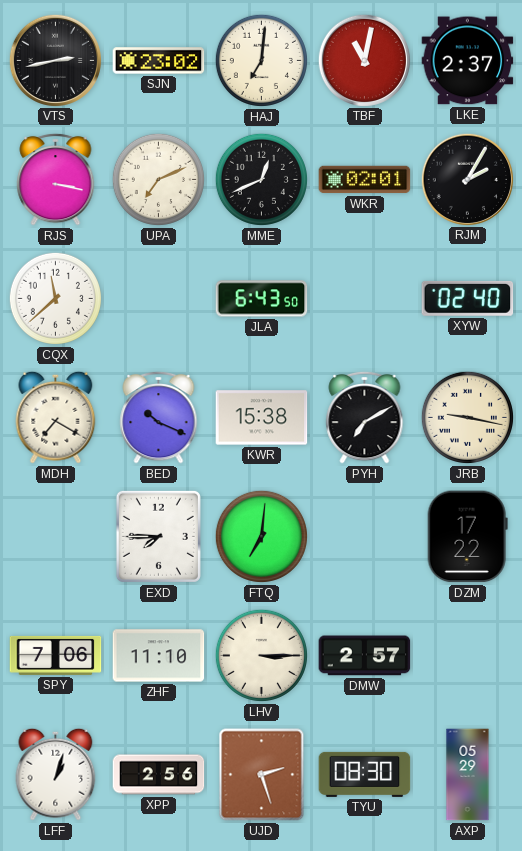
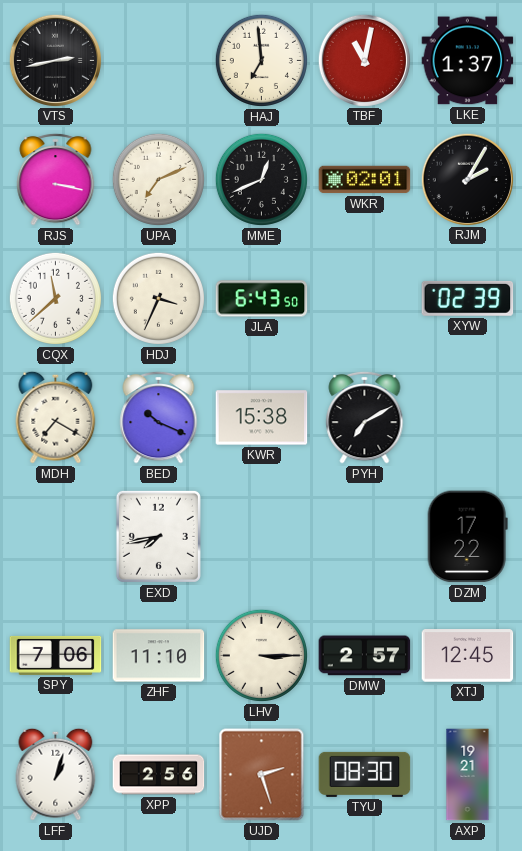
SJN: 23:02 -> none
HAJ: 7:01 -> 6:59
LKE: 2:37 -> 1:37
HDJ: none -> 3:34
XYW: 02:40 -> 02:39
JRB: 9:17 -> none
EXD: 7:45 -> 7:43
FTQ: 7:01 -> none
XTJ: none -> 12:45
AXP: 05:29 -> 19:21
